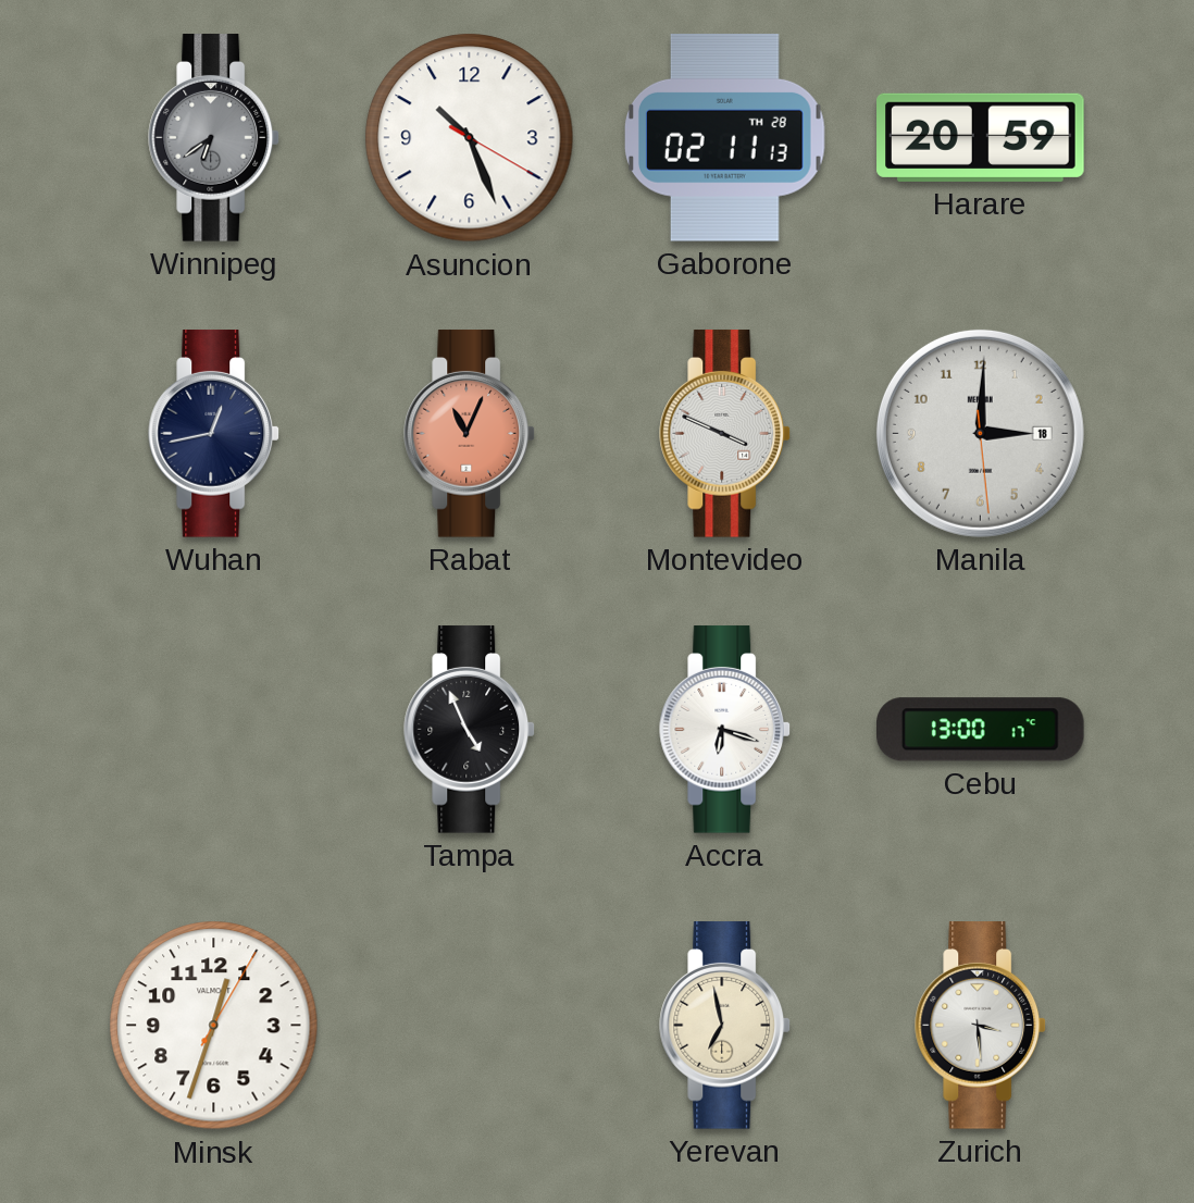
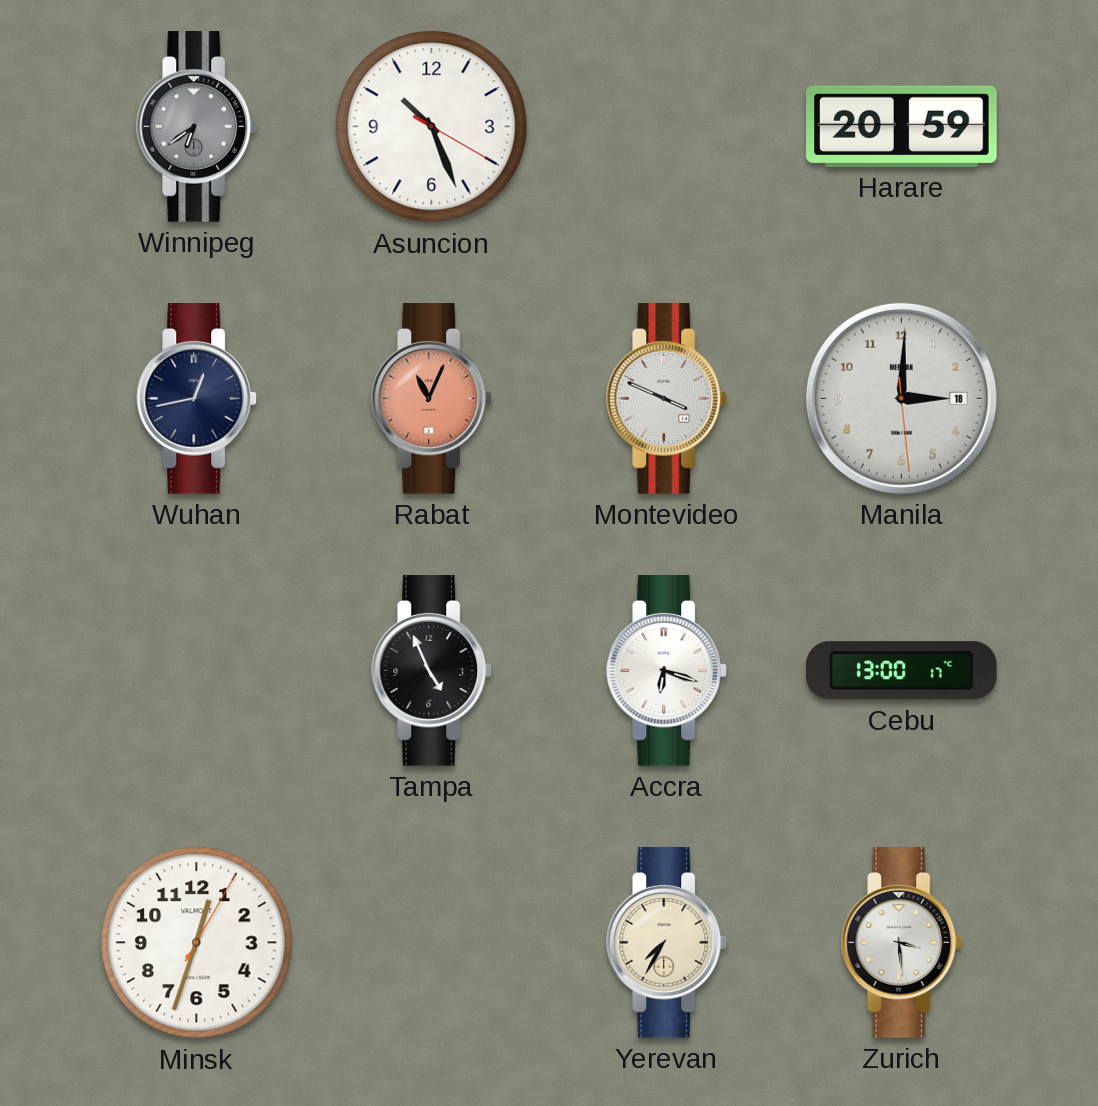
Gaborone: 02:11 -> none
Yerevan: 6:58 -> 7:35
